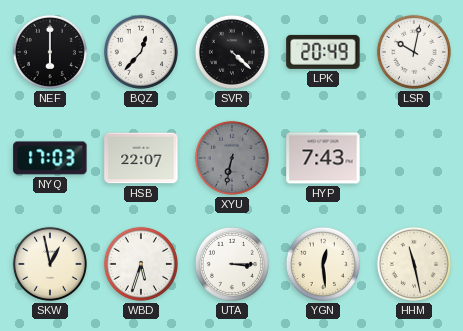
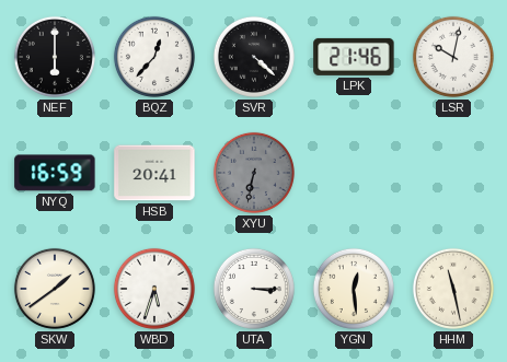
LPK: 20:49 -> 21:46
NYQ: 17:03 -> 16:59
HSB: 22:07 -> 20:41
HYP: 7:43 -> none
SKW: 12:58 -> 1:39
